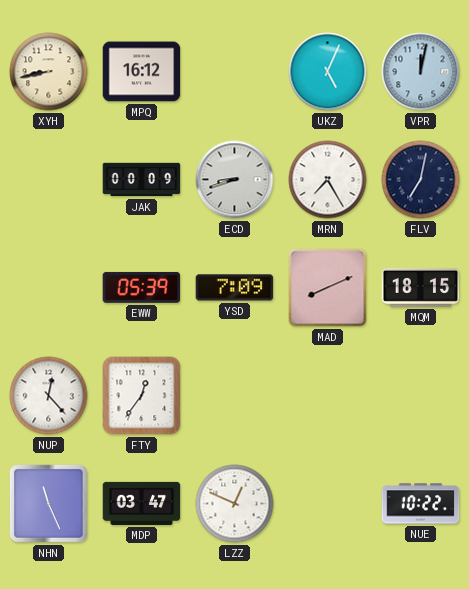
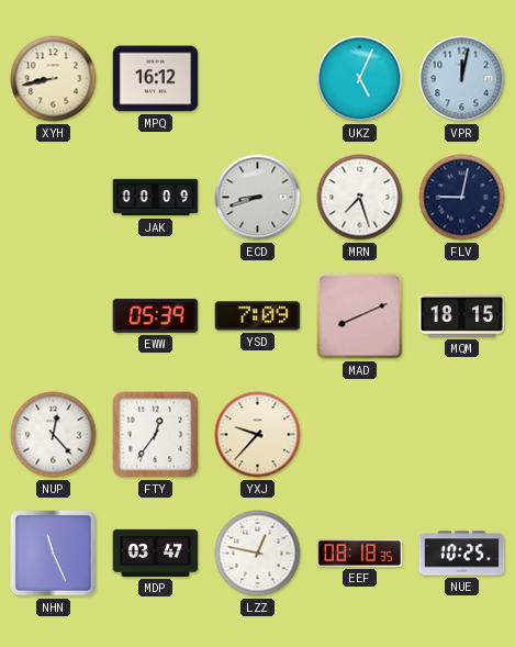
MRN: 7:25 -> 7:27
FLV: 7:02 -> 9:02
YXJ: none -> 9:37
LZZ: 12:49 -> 12:47
EEF: none -> 08:18
NUE: 10:22 -> 10:25
